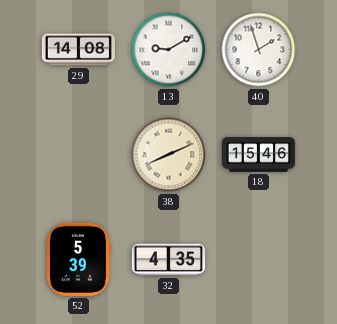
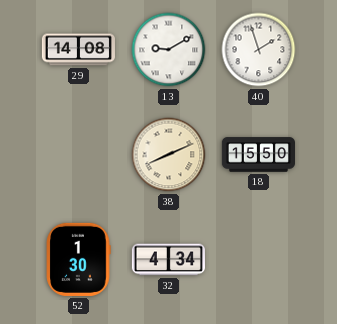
18: 15:46 -> 15:50
52: 5:39 -> 1:30
32: 4:35 -> 4:34
